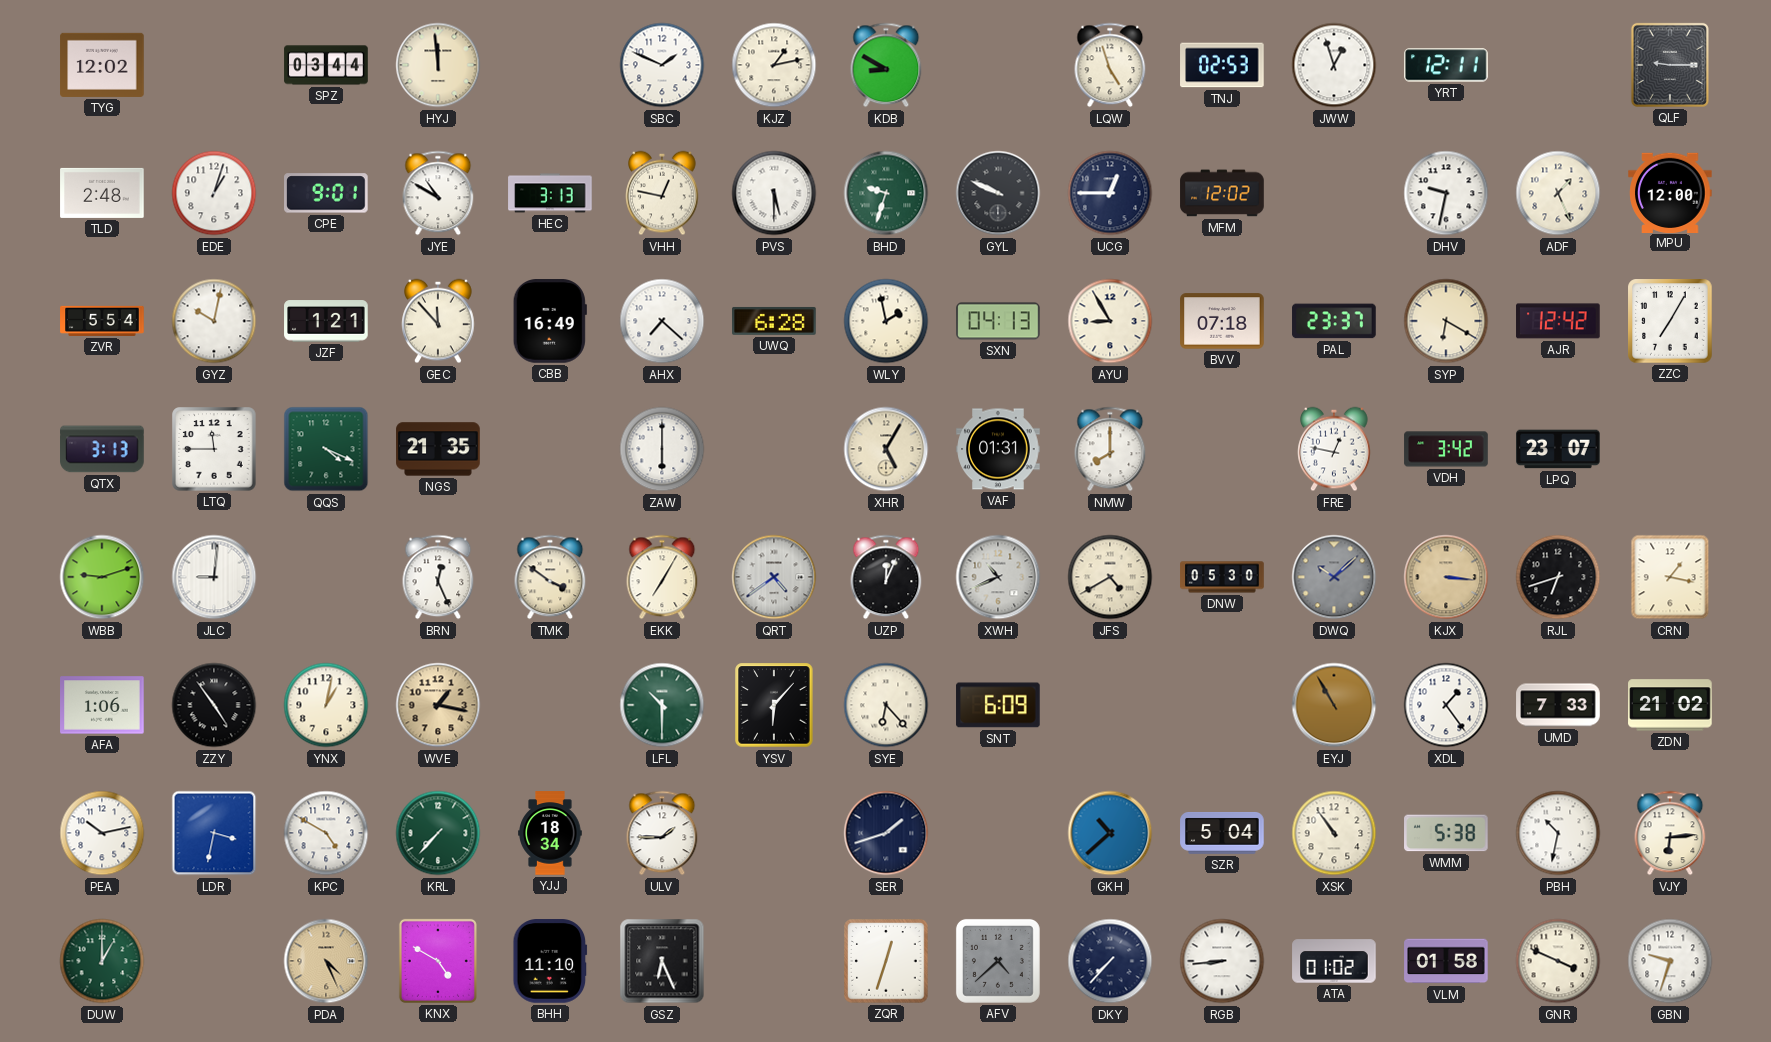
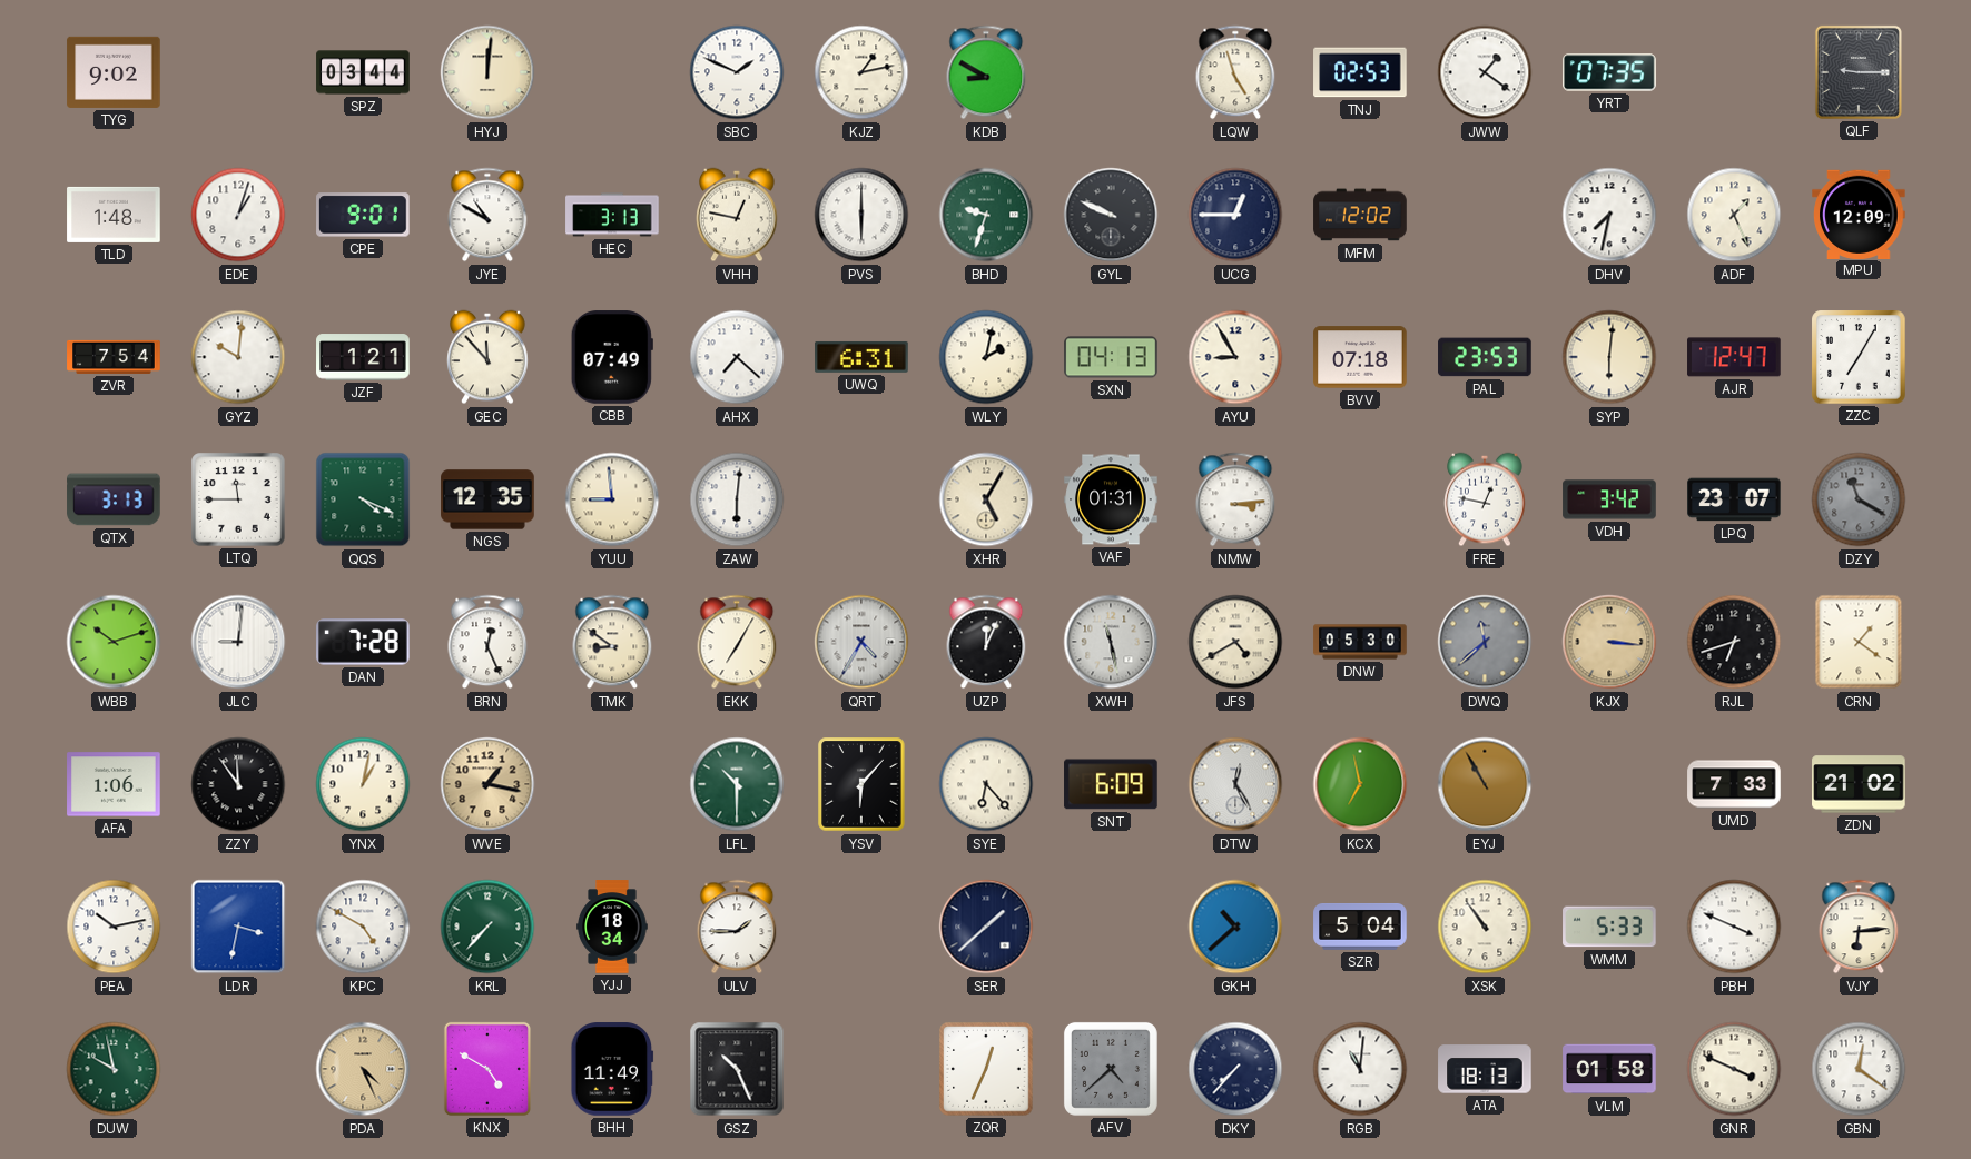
TYG: 12:02 -> 9:02
HYJ: 11:59 -> 12:01
JWW: 12:57 -> 1:21
YRT: 12:11 -> 07:35
TLD: 2:48 -> 1:48
PVS: 5:30 -> 6:00
DHV: 9:32 -> 7:32
MPU: 12:00 -> 12:09
ZVR: 5:54 -> 7:54
GYZ: 10:02 -> 10:01
CBB: 16:49 -> 07:49
UWQ: 6:28 -> 6:31
WLY: 1:58 -> 2:02
PAL: 23:37 -> 23:53
SYP: 6:20 -> 6:01
AJR: 12:42 -> 12:47
NGS: 21:35 -> 12:35
YUU: none -> 8:59
ZAW: 6:00 -> 6:01
NMW: 8:00 -> 3:14
DZY: none -> 11:20
WBB: 9:12 -> 10:12
DAN: none -> 7:28
TMK: 3:51 -> 8:51
QRT: 4:39 -> 4:35
XWH: 10:41 -> 11:28
DWQ: 10:08 -> 11:38
CRN: 1:17 -> 1:21
ZZY: 4:54 -> 11:54
DTW: none -> 12:25
KCX: none -> 6:58
XDL: 1:24 -> none
SER: 1:42 -> 1:38
WMM: 5:38 -> 5:33
PBH: 10:32 -> 3:49
DUW: 1:00 -> 9:58
BHH: 11:10 -> 11:49
GSZ: 6:26 -> 10:26
ZQR: 12:33 -> 12:34
RGB: 8:44 -> 11:01
ATA: 01:02 -> 18:13
GBN: 9:33 -> 12:21
